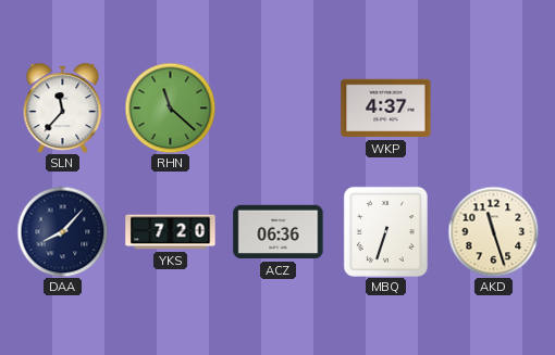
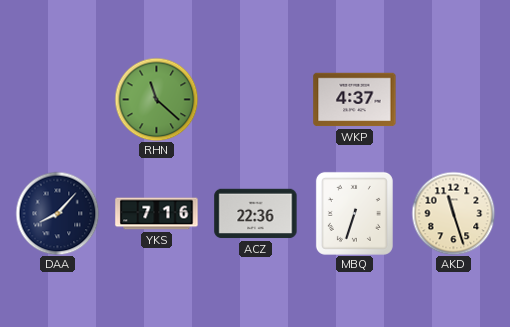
SLN: 11:37 -> none
YKS: 7:20 -> 7:16
ACZ: 06:36 -> 22:36
